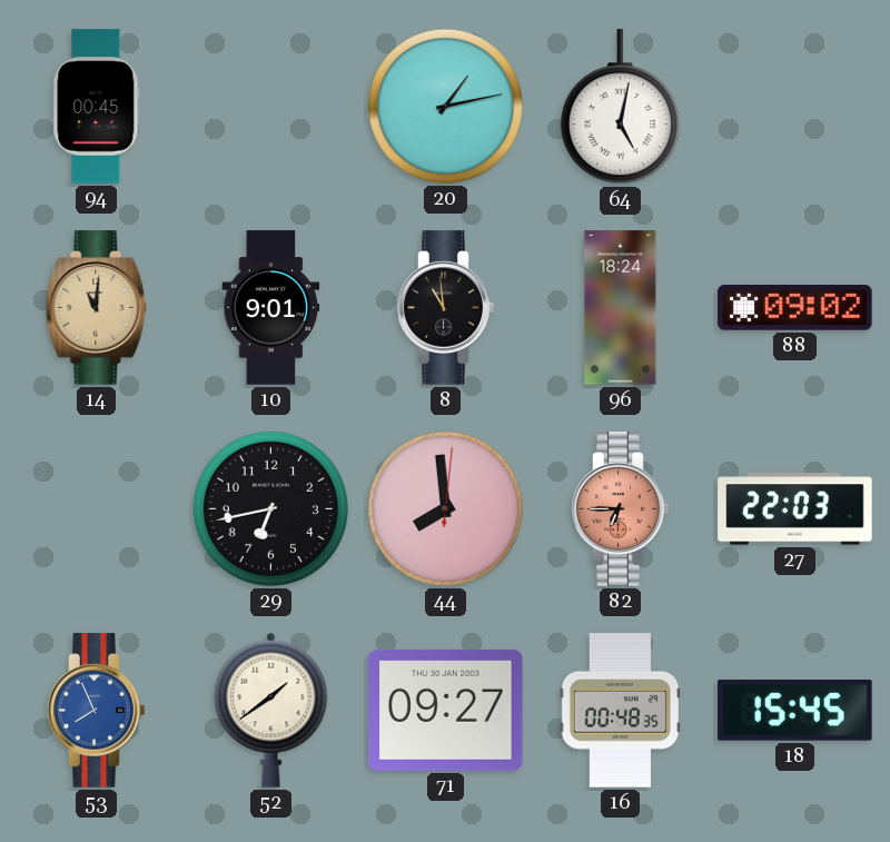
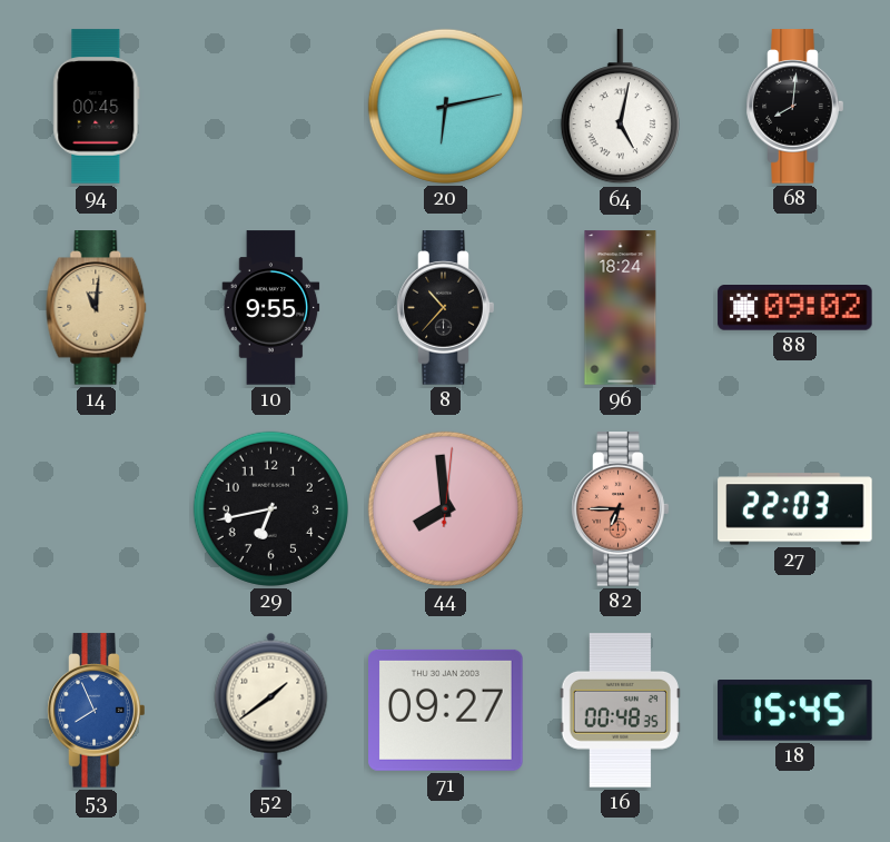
20: 1:13 -> 6:13
68: none -> 8:01
10: 9:01 -> 9:55
8: 10:59 -> 10:37
